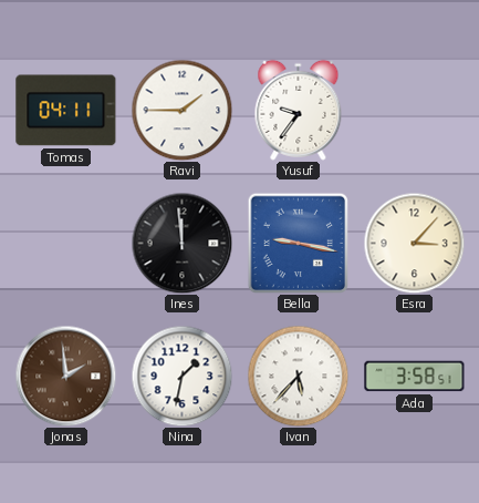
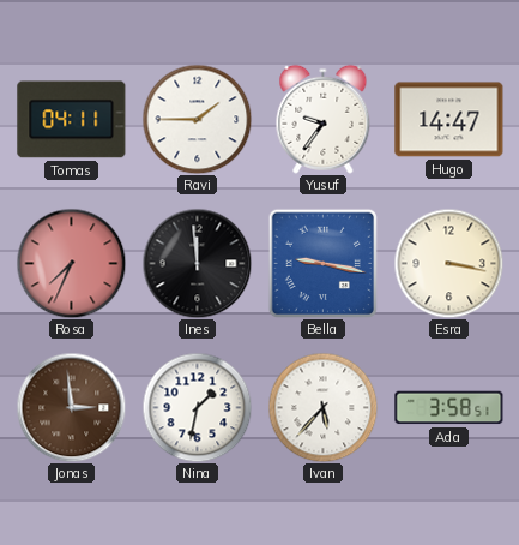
Hugo: none -> 14:47
Rosa: none -> 7:34
Esra: 3:07 -> 3:17
Jonas: 1:59 -> 2:59
